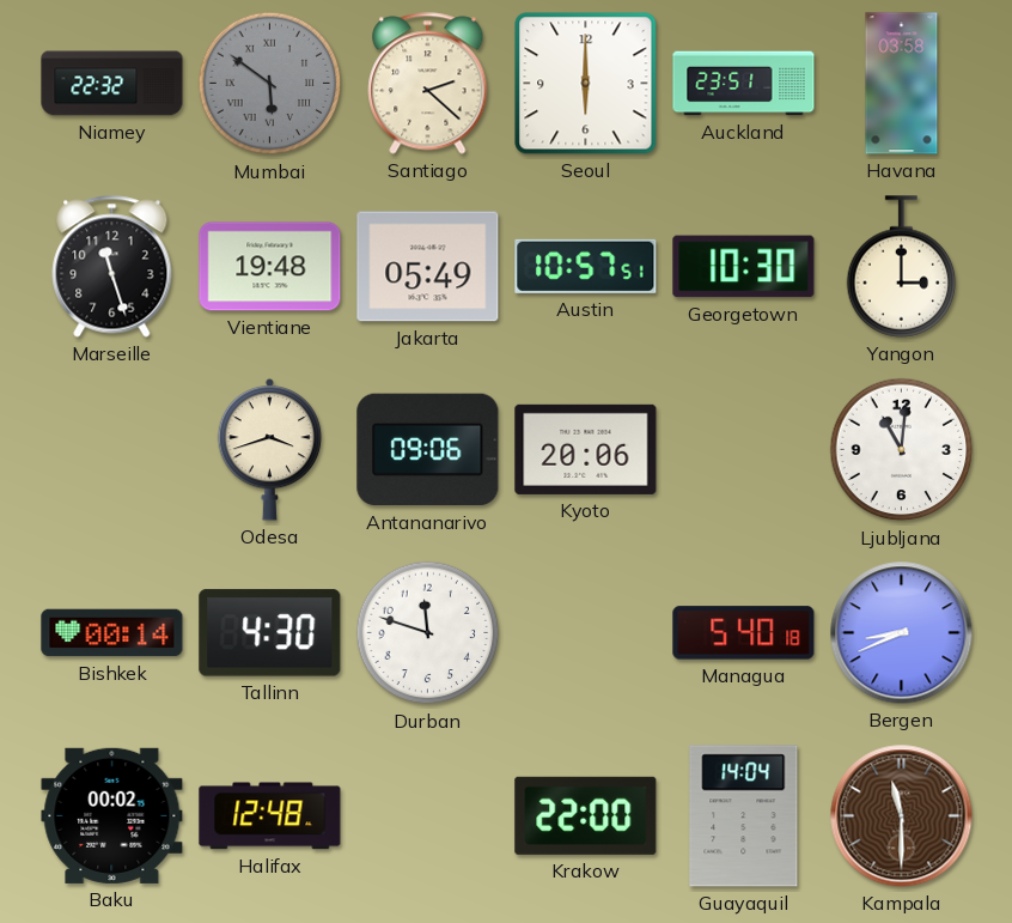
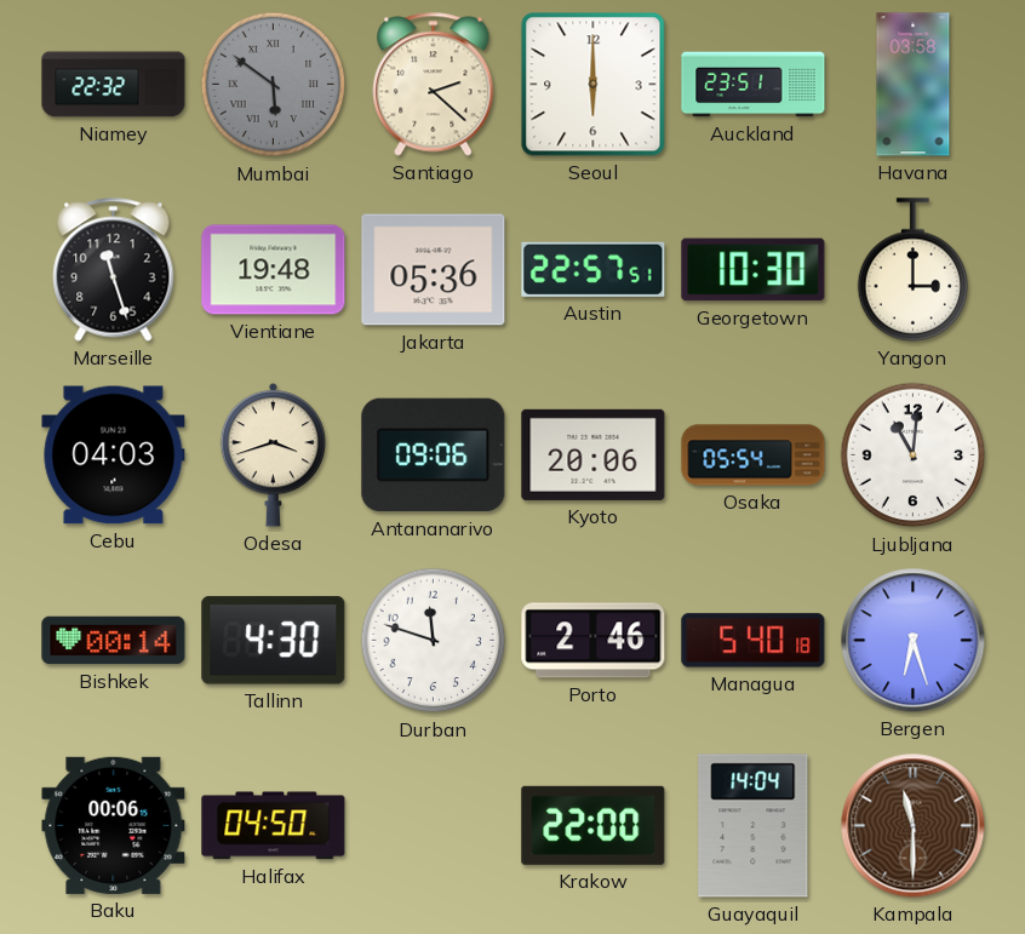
Jakarta: 05:49 -> 05:36
Austin: 10:57 -> 22:57
Cebu: none -> 04:03
Osaka: none -> 05:54
Porto: none -> 2:46
Bergen: 8:41 -> 6:27
Baku: 00:02 -> 00:06
Halifax: 12:48 -> 04:50
